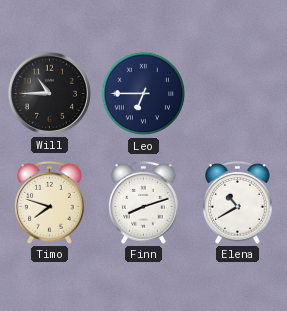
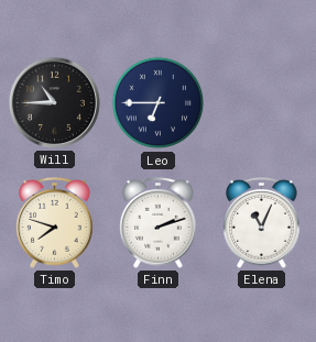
Finn: 8:12 -> 2:12
Elena: 10:40 -> 11:04
